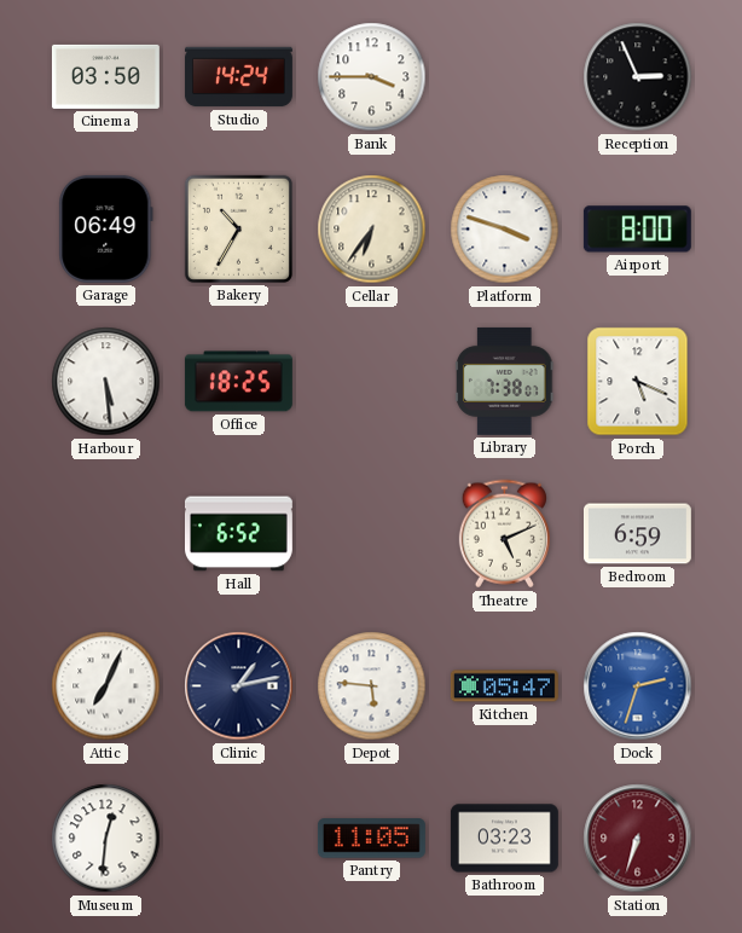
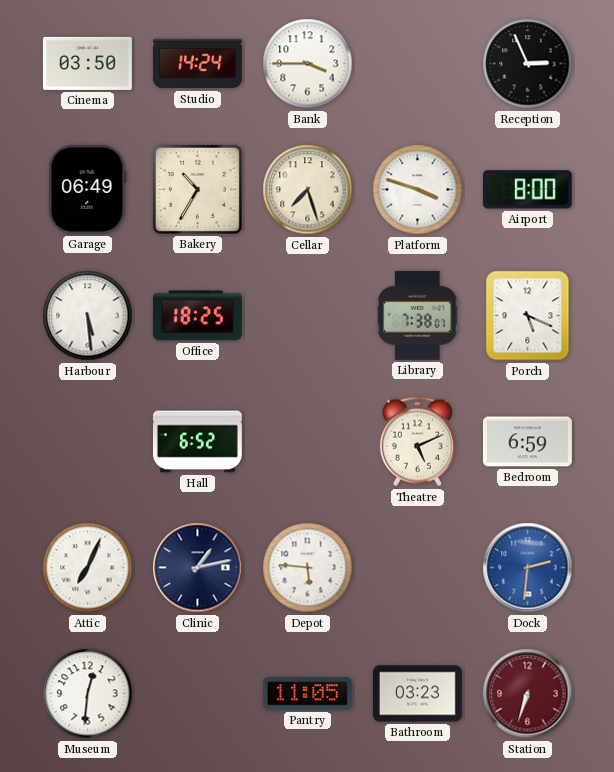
Cellar: 6:36 -> 7:27
Kitchen: 05:47 -> none
Dock: 2:33 -> 2:31
